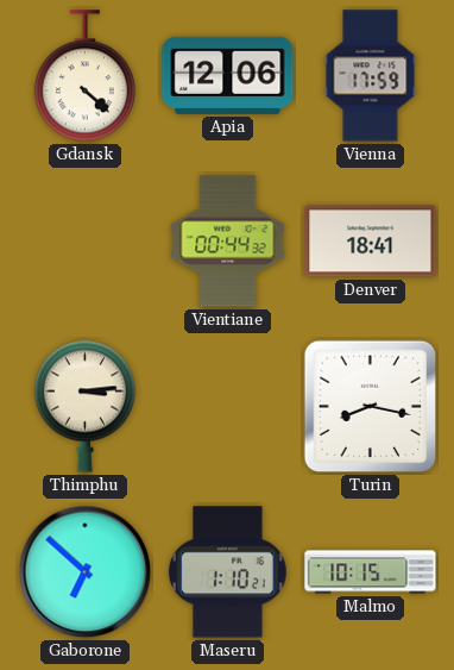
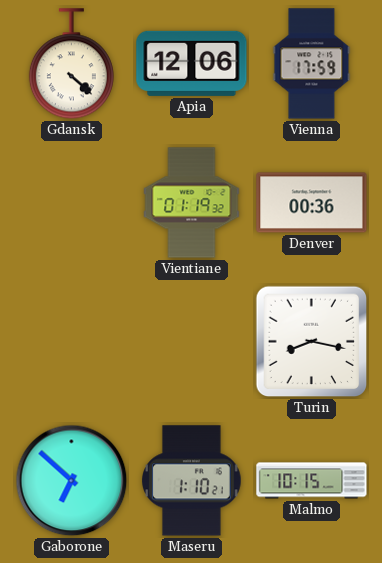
Vientiane: 00:44 -> 01:19
Denver: 18:41 -> 00:36
Thimphu: 3:14 -> none
